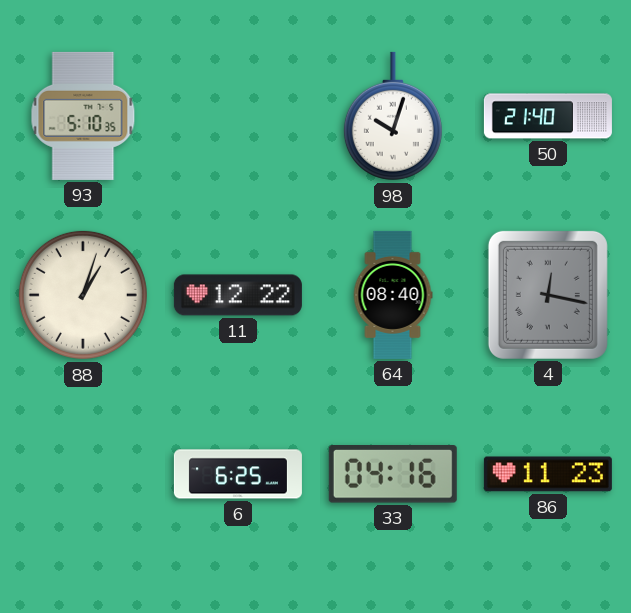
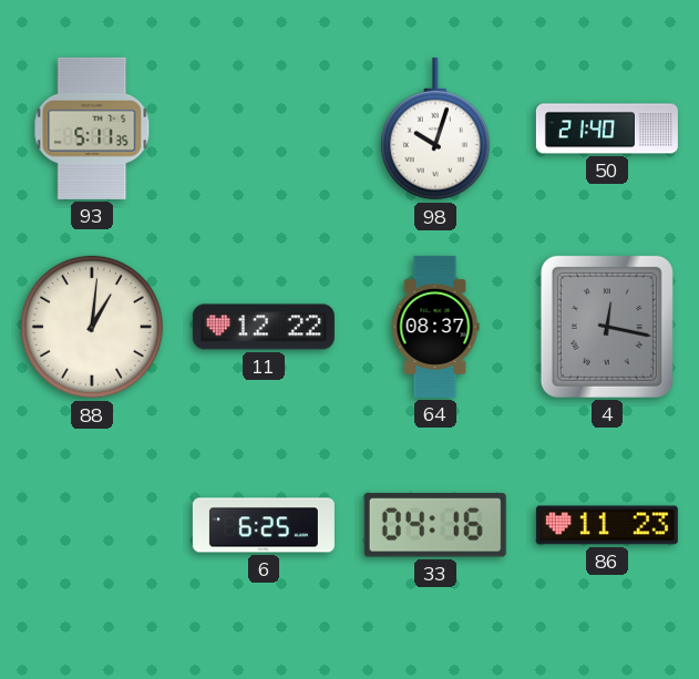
93: 5:10 -> 5:11
88: 1:03 -> 1:01
64: 08:40 -> 08:37
